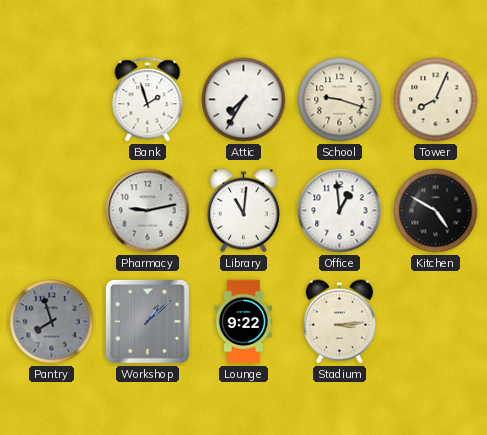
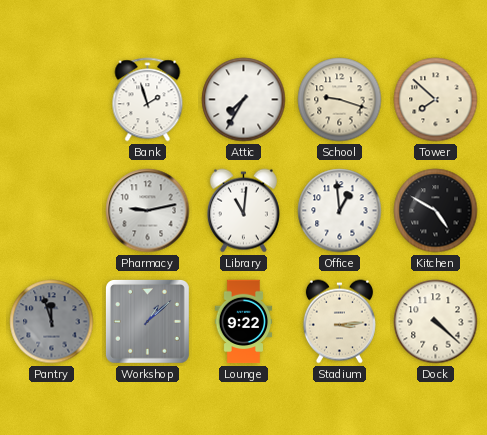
Tower: 8:04 -> 7:52
Pantry: 7:57 -> 11:57
Dock: none -> 4:22
